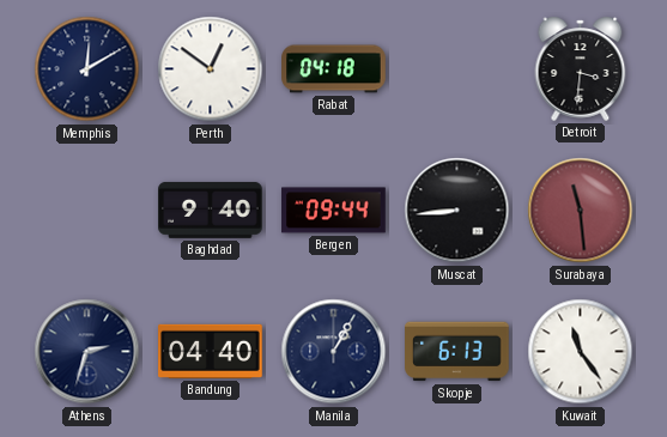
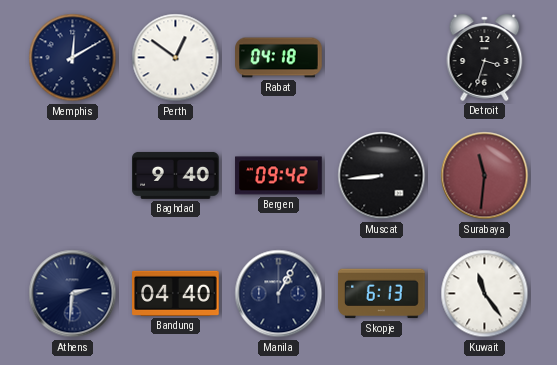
Detroit: 3:31 -> 3:33
Bergen: 09:44 -> 09:42
Surabaya: 11:29 -> 11:31
Athens: 2:33 -> 2:31
